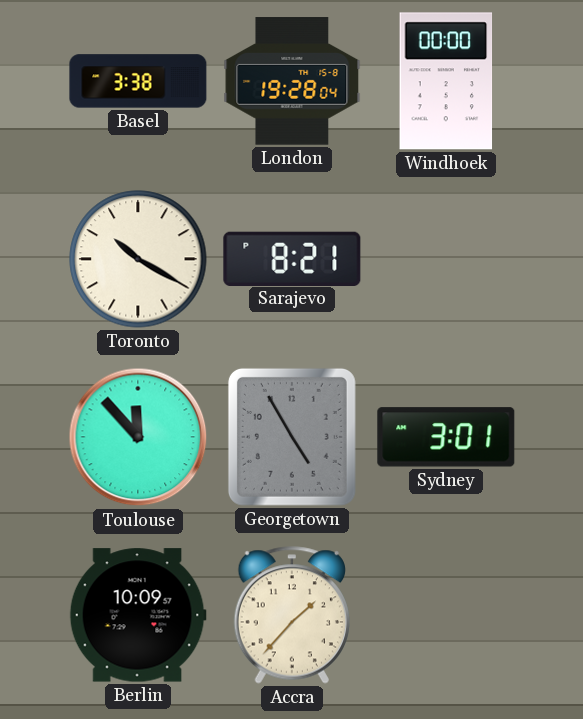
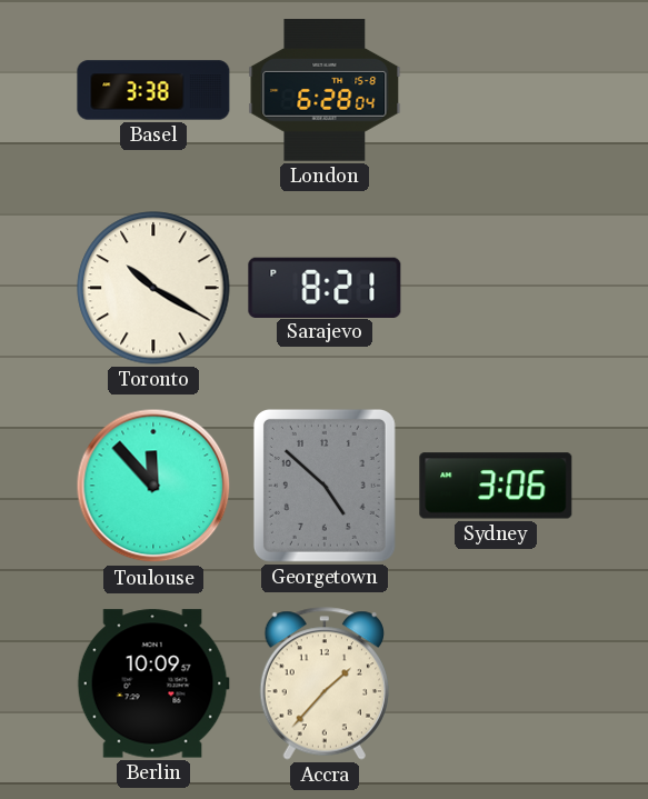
London: 19:28 -> 6:28
Windhoek: 00:00 -> none
Georgetown: 4:55 -> 4:52
Sydney: 3:01 -> 3:06
